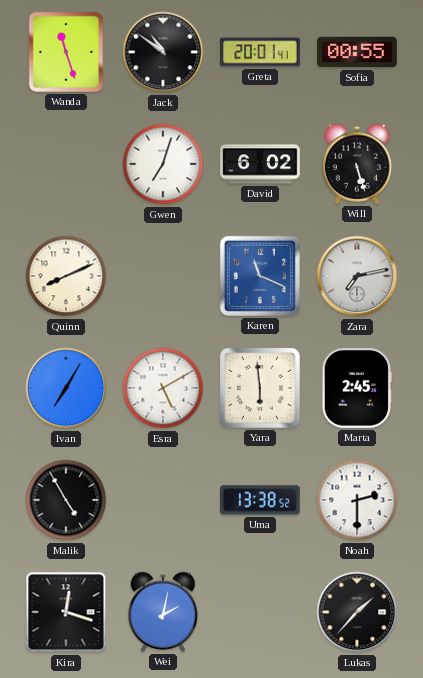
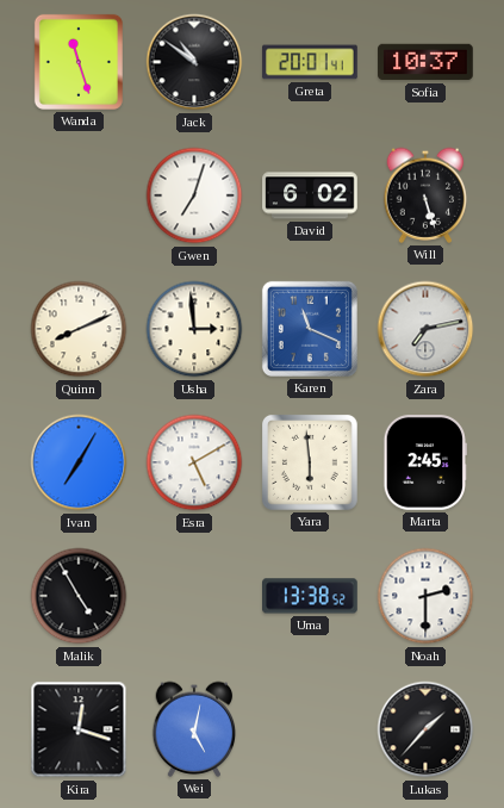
Sofia: 00:55 -> 10:37
Usha: none -> 2:59
Wei: 2:02 -> 5:02
